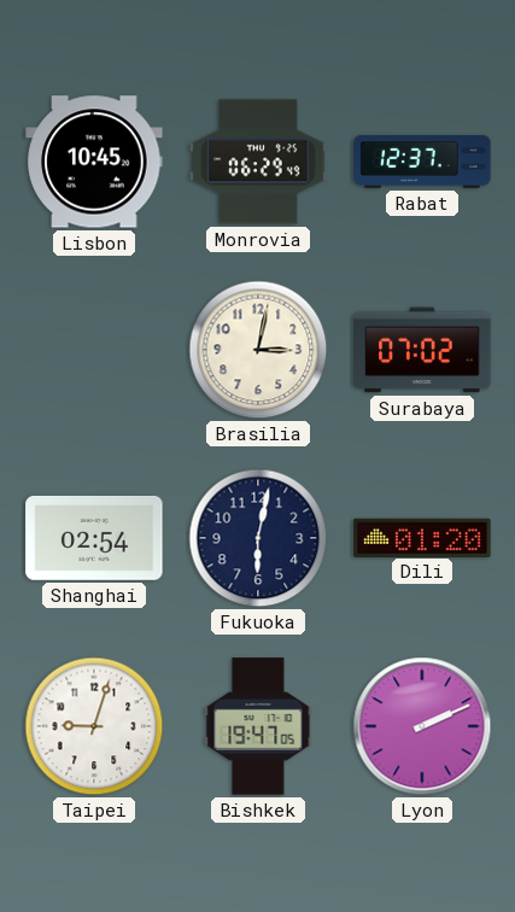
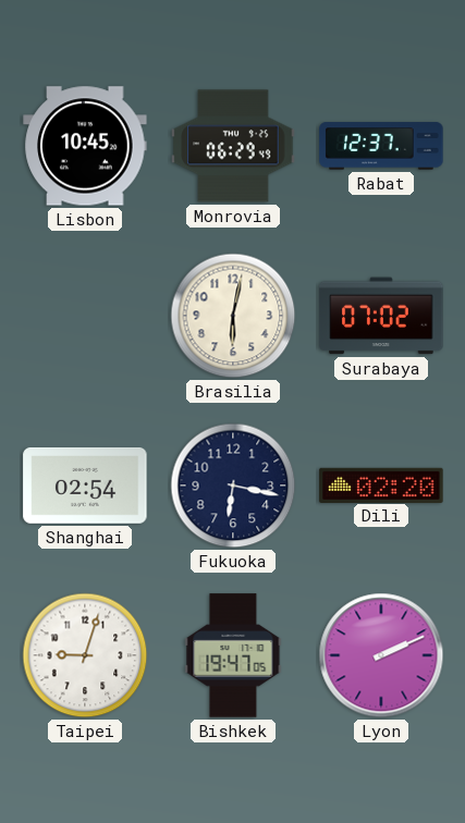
Brasilia: 3:02 -> 6:02
Fukuoka: 6:02 -> 6:17
Dili: 01:20 -> 02:20
